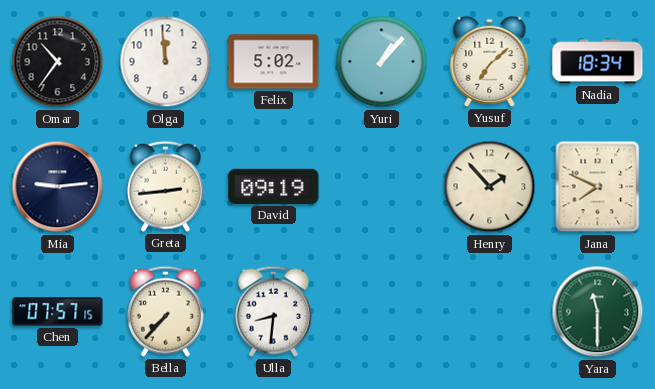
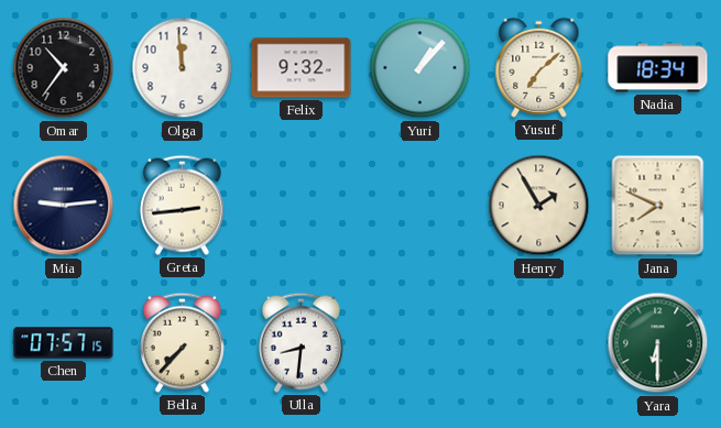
Felix: 5:02 -> 9:32
David: 09:19 -> none
Henry: 1:53 -> 1:55
Yara: 11:30 -> 6:30
